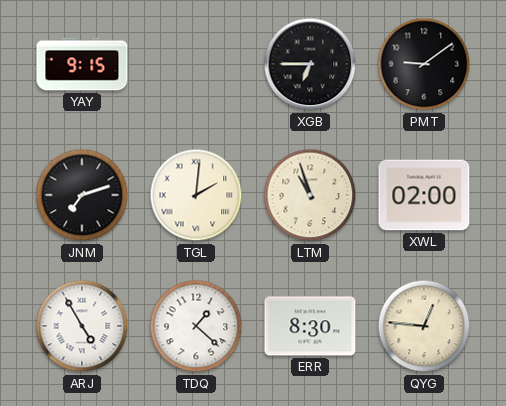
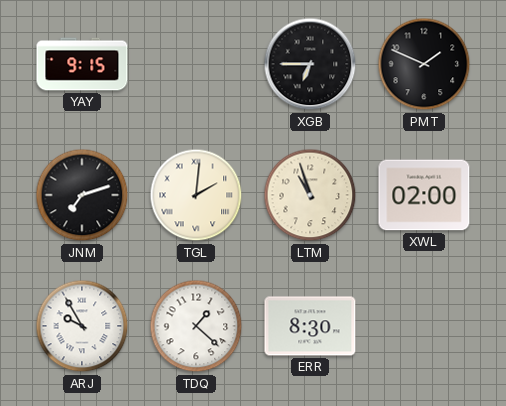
PMT: 9:09 -> 1:49
ARJ: 4:55 -> 9:55
QYG: 12:46 -> none
